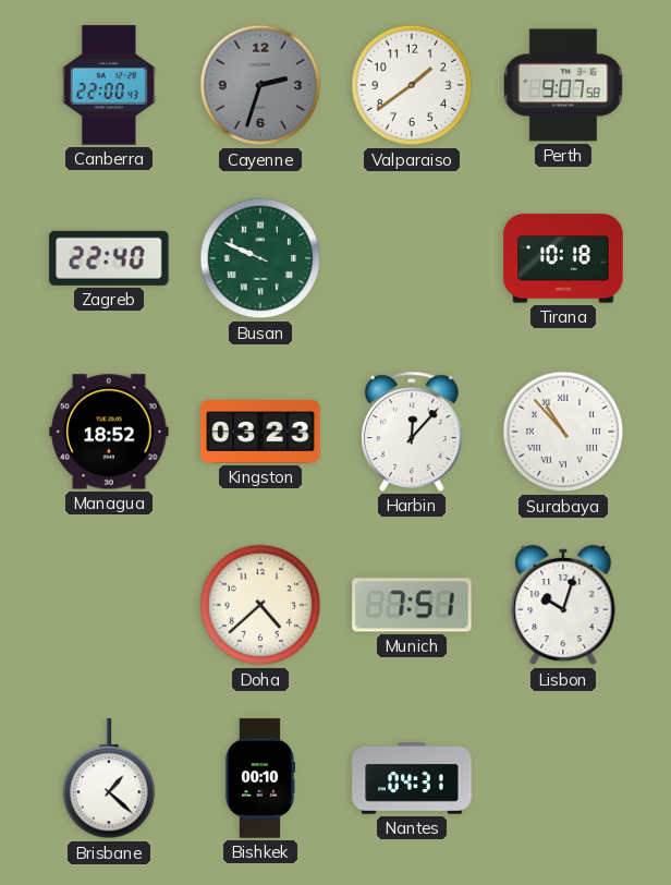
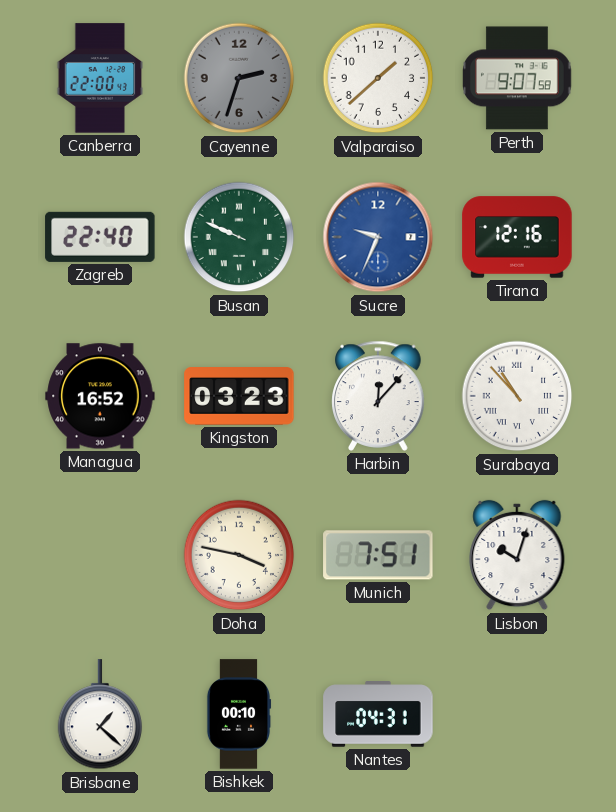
Valparaiso: 1:39 -> 1:38
Sucre: none -> 9:34
Tirana: 10:18 -> 12:16
Managua: 18:52 -> 16:52
Doha: 4:38 -> 3:47
